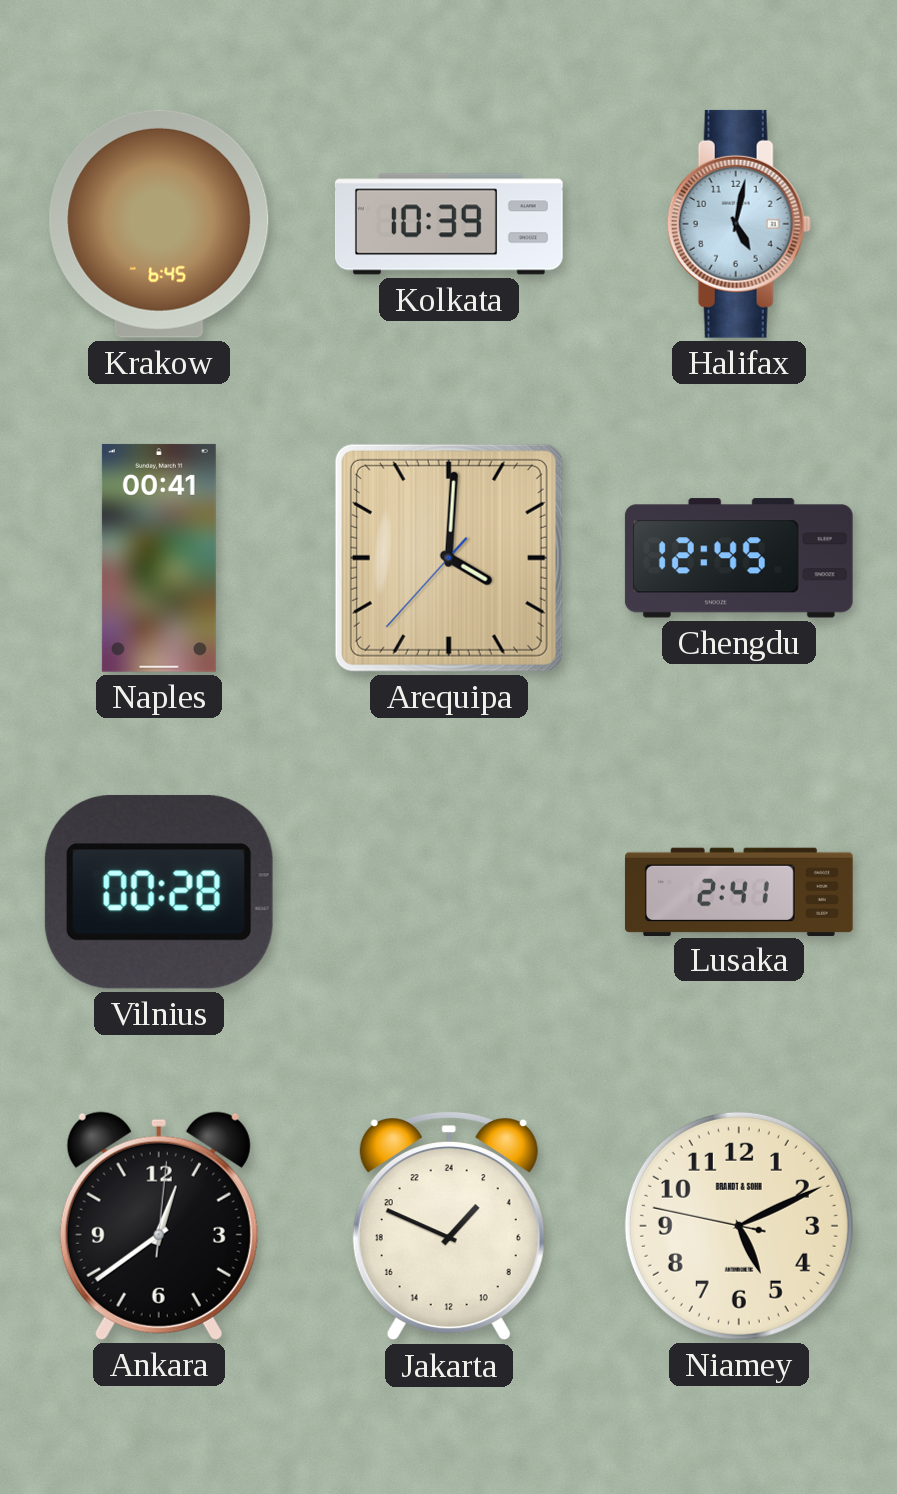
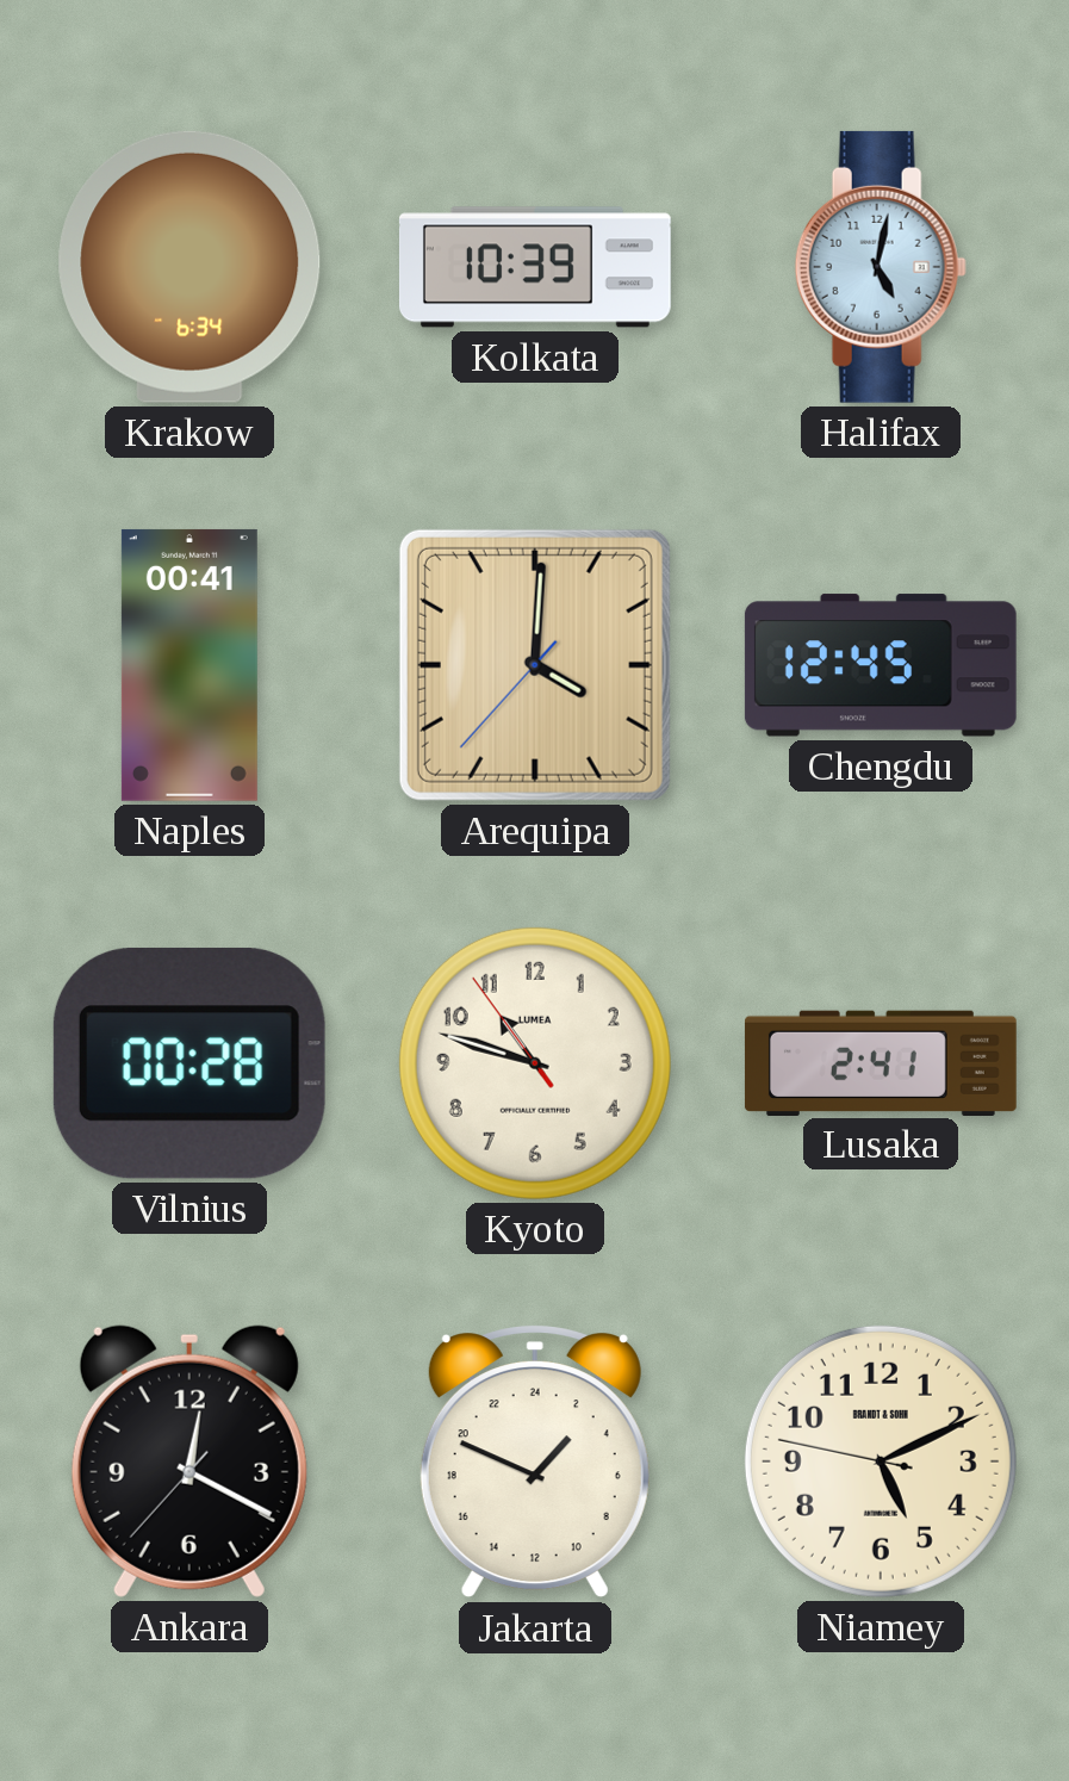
Krakow: 6:45 -> 6:34
Kyoto: none -> 10:47
Ankara: 12:39 -> 12:19
